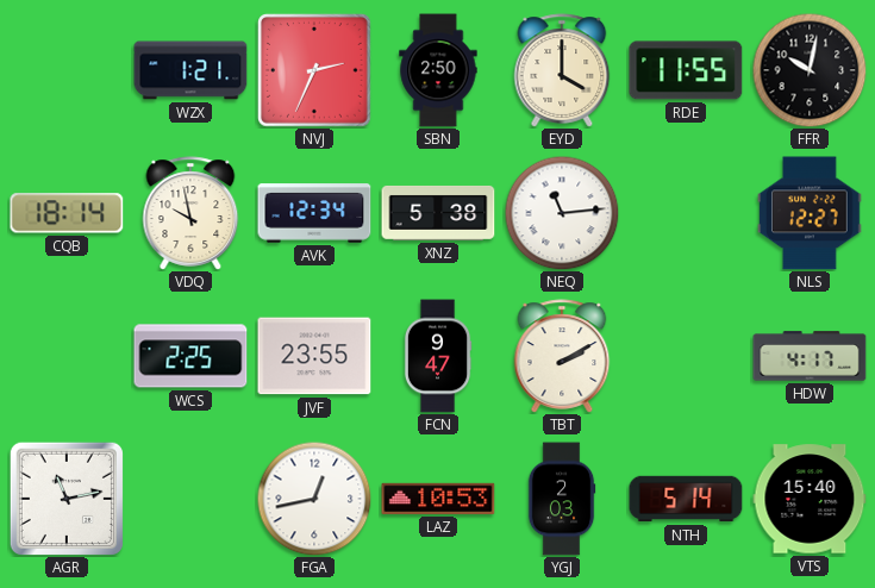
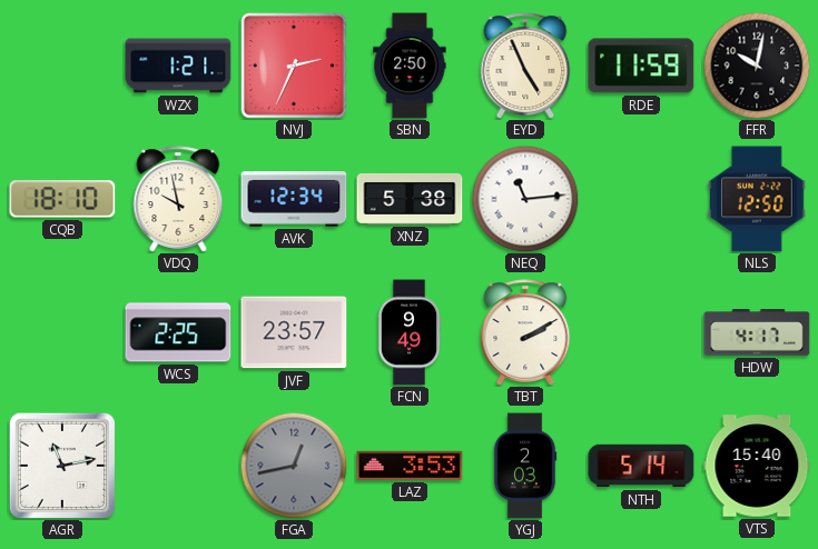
EYD: 4:00 -> 4:56
RDE: 11:55 -> 11:59
CQB: 18:14 -> 18:10
NLS: 12:27 -> 12:50
JVF: 23:55 -> 23:57
FCN: 9:47 -> 9:49
FGA dial: white -> grey
LAZ: 10:53 -> 3:53
